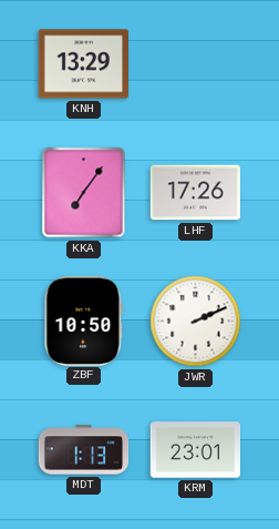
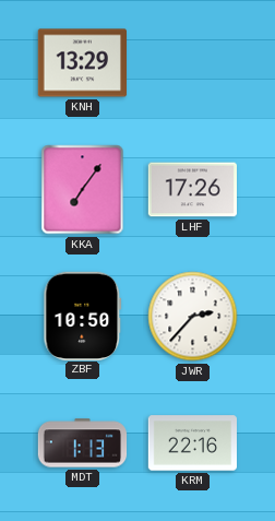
JWR: 2:11 -> 2:37
KRM: 23:01 -> 22:16
